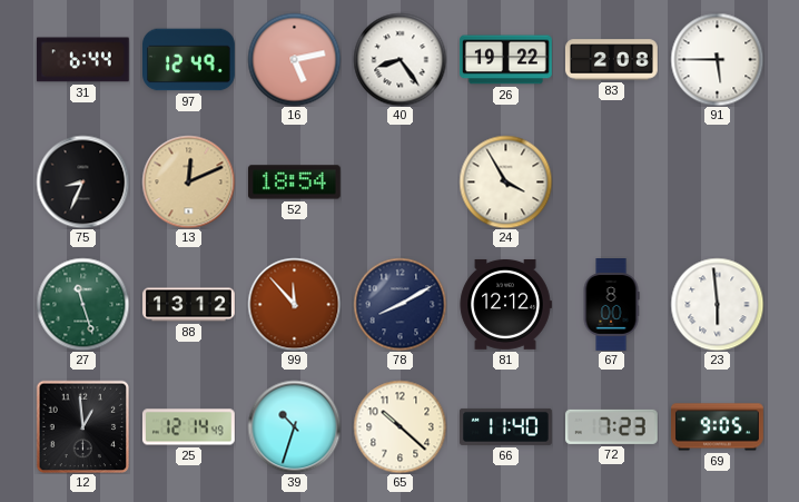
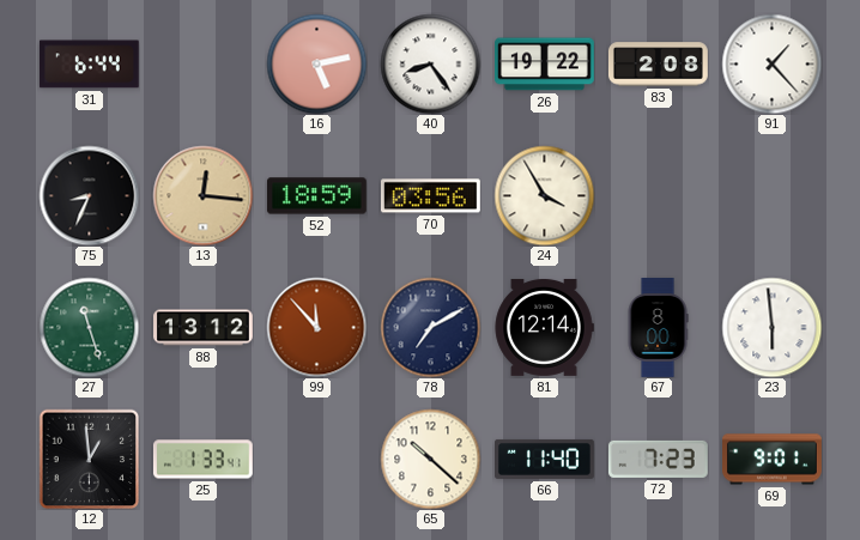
97: 12:49 -> none
91: 5:45 -> 1:23
13: 12:11 -> 12:16
52: 18:54 -> 18:59
70: none -> 03:56
78: 8:10 -> 7:10
81: 12:12 -> 12:14
25: 12:14 -> 1:33
39: 10:33 -> none
69: 9:05 -> 9:01
